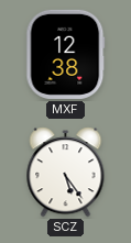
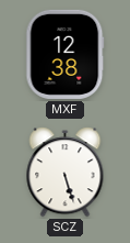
SCZ: 5:24 -> 5:27
